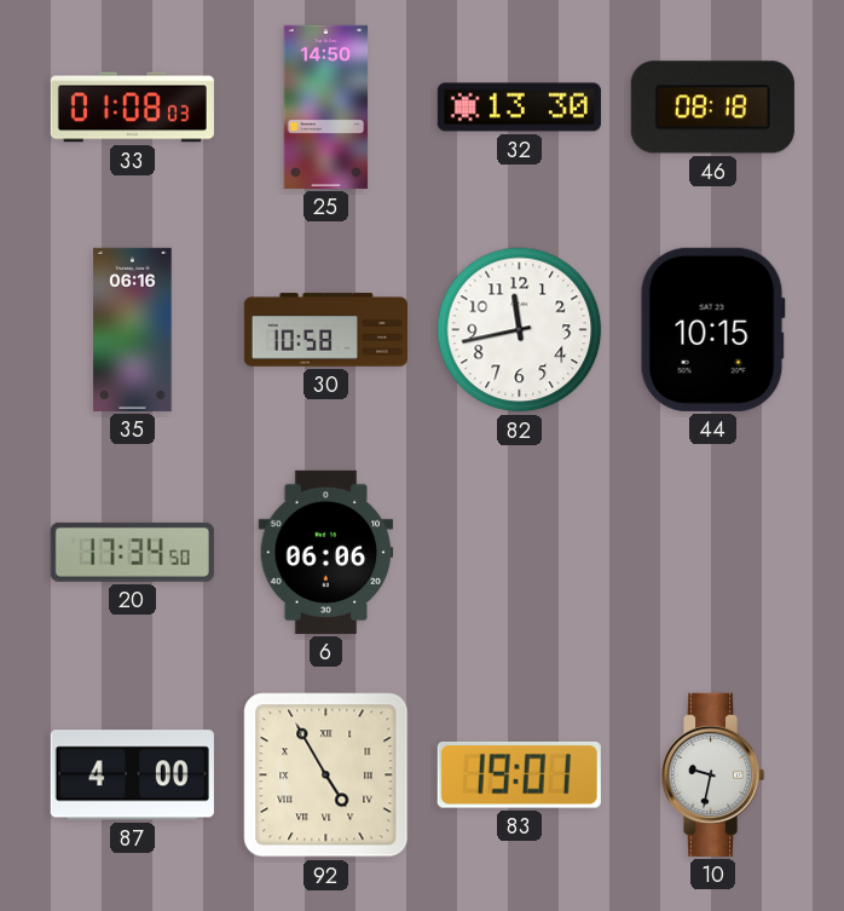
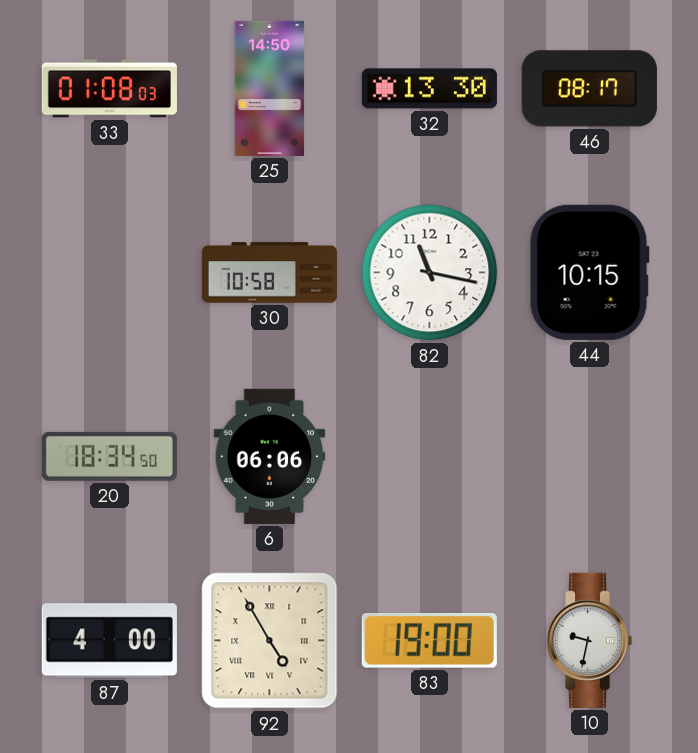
46: 08:18 -> 08:17
35: 06:16 -> none
82: 11:43 -> 11:17
20: 17:34 -> 18:34
83: 19:01 -> 19:00
